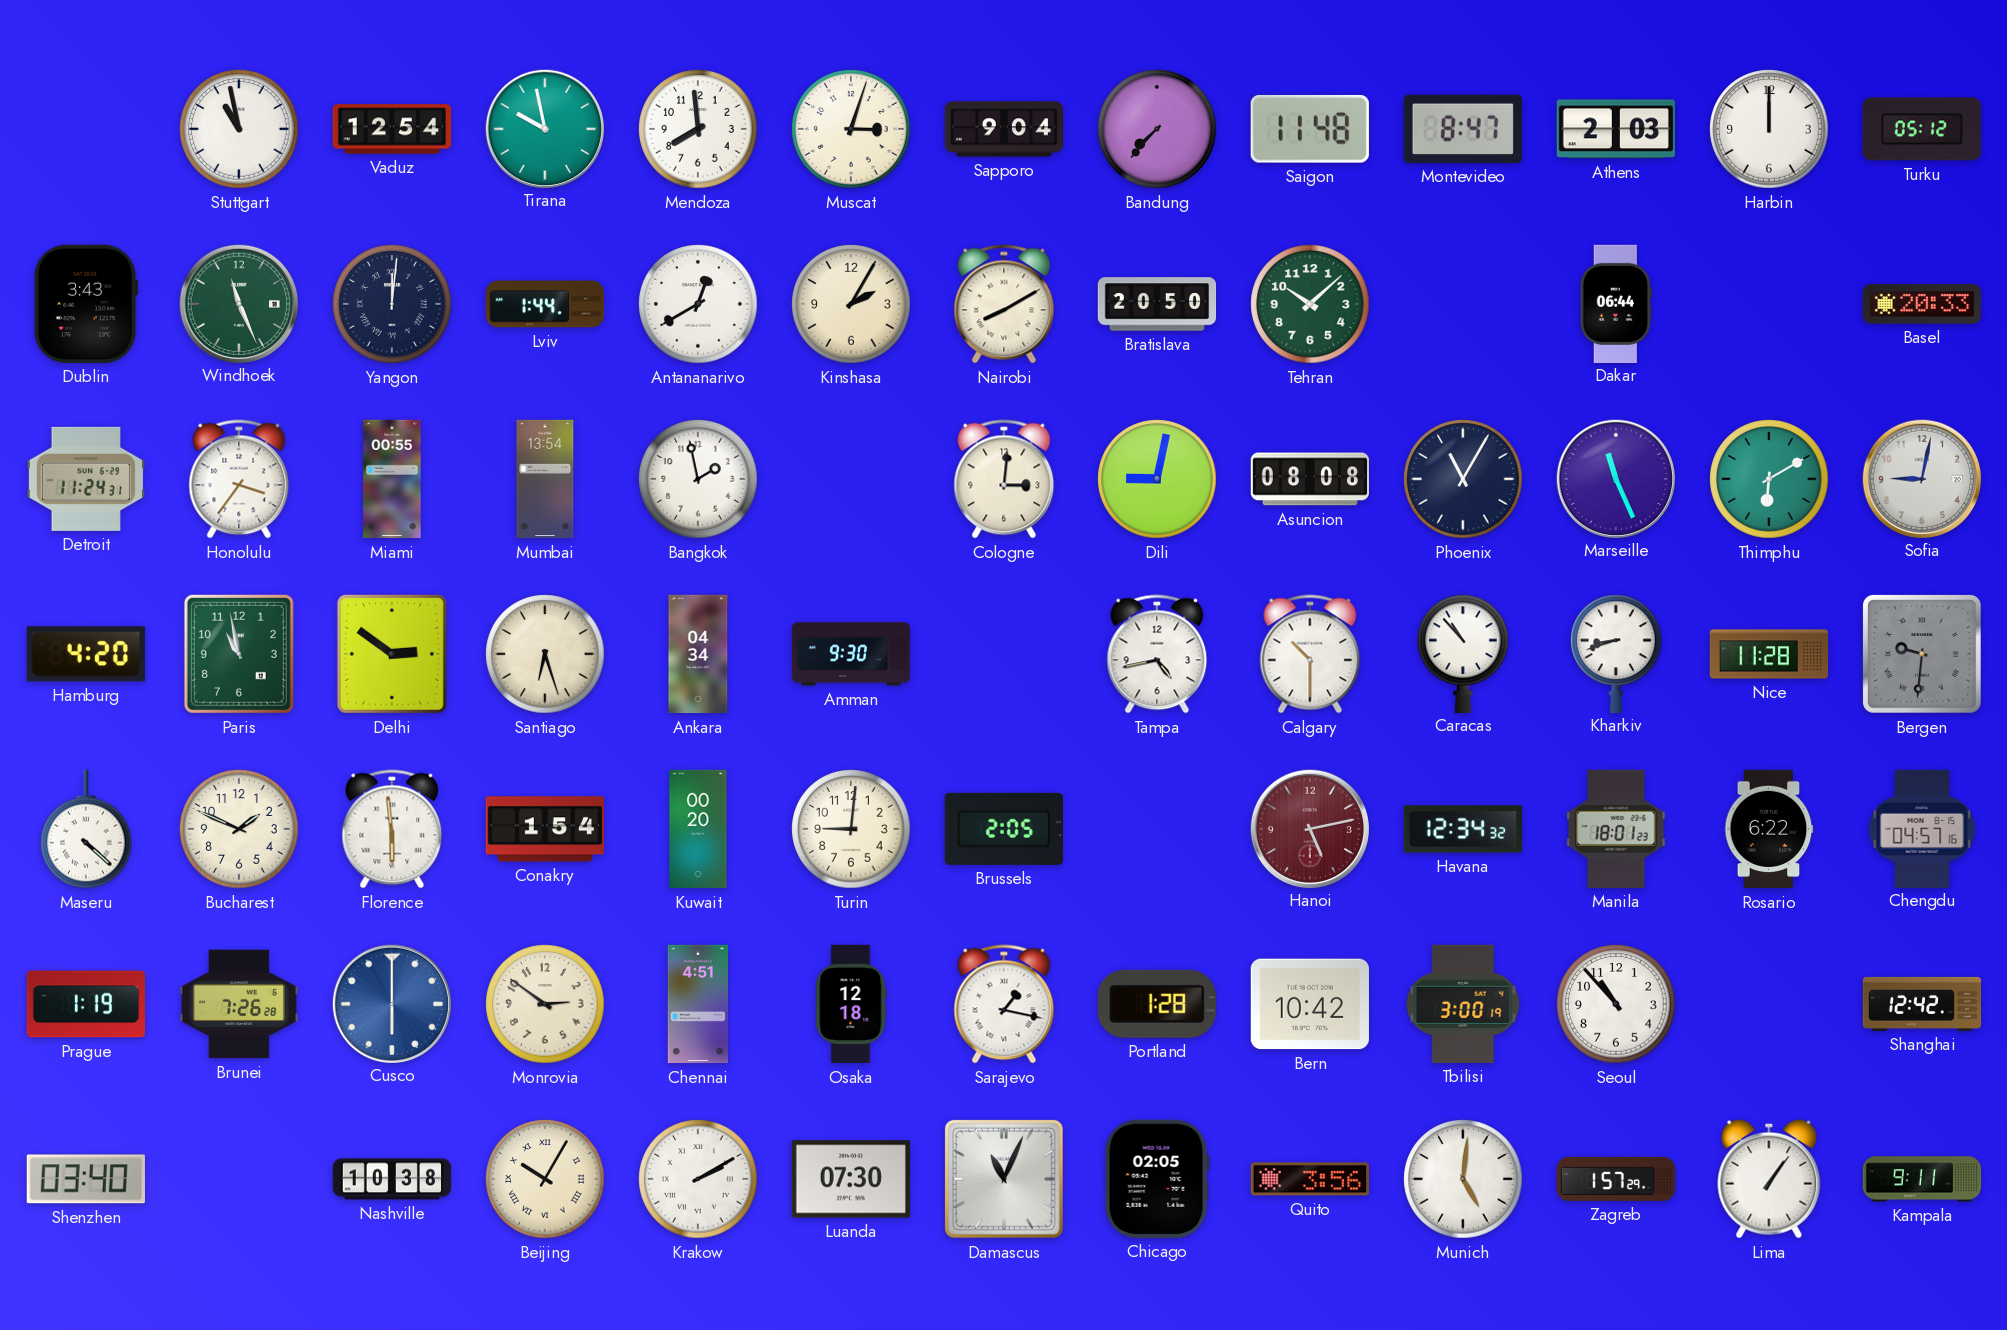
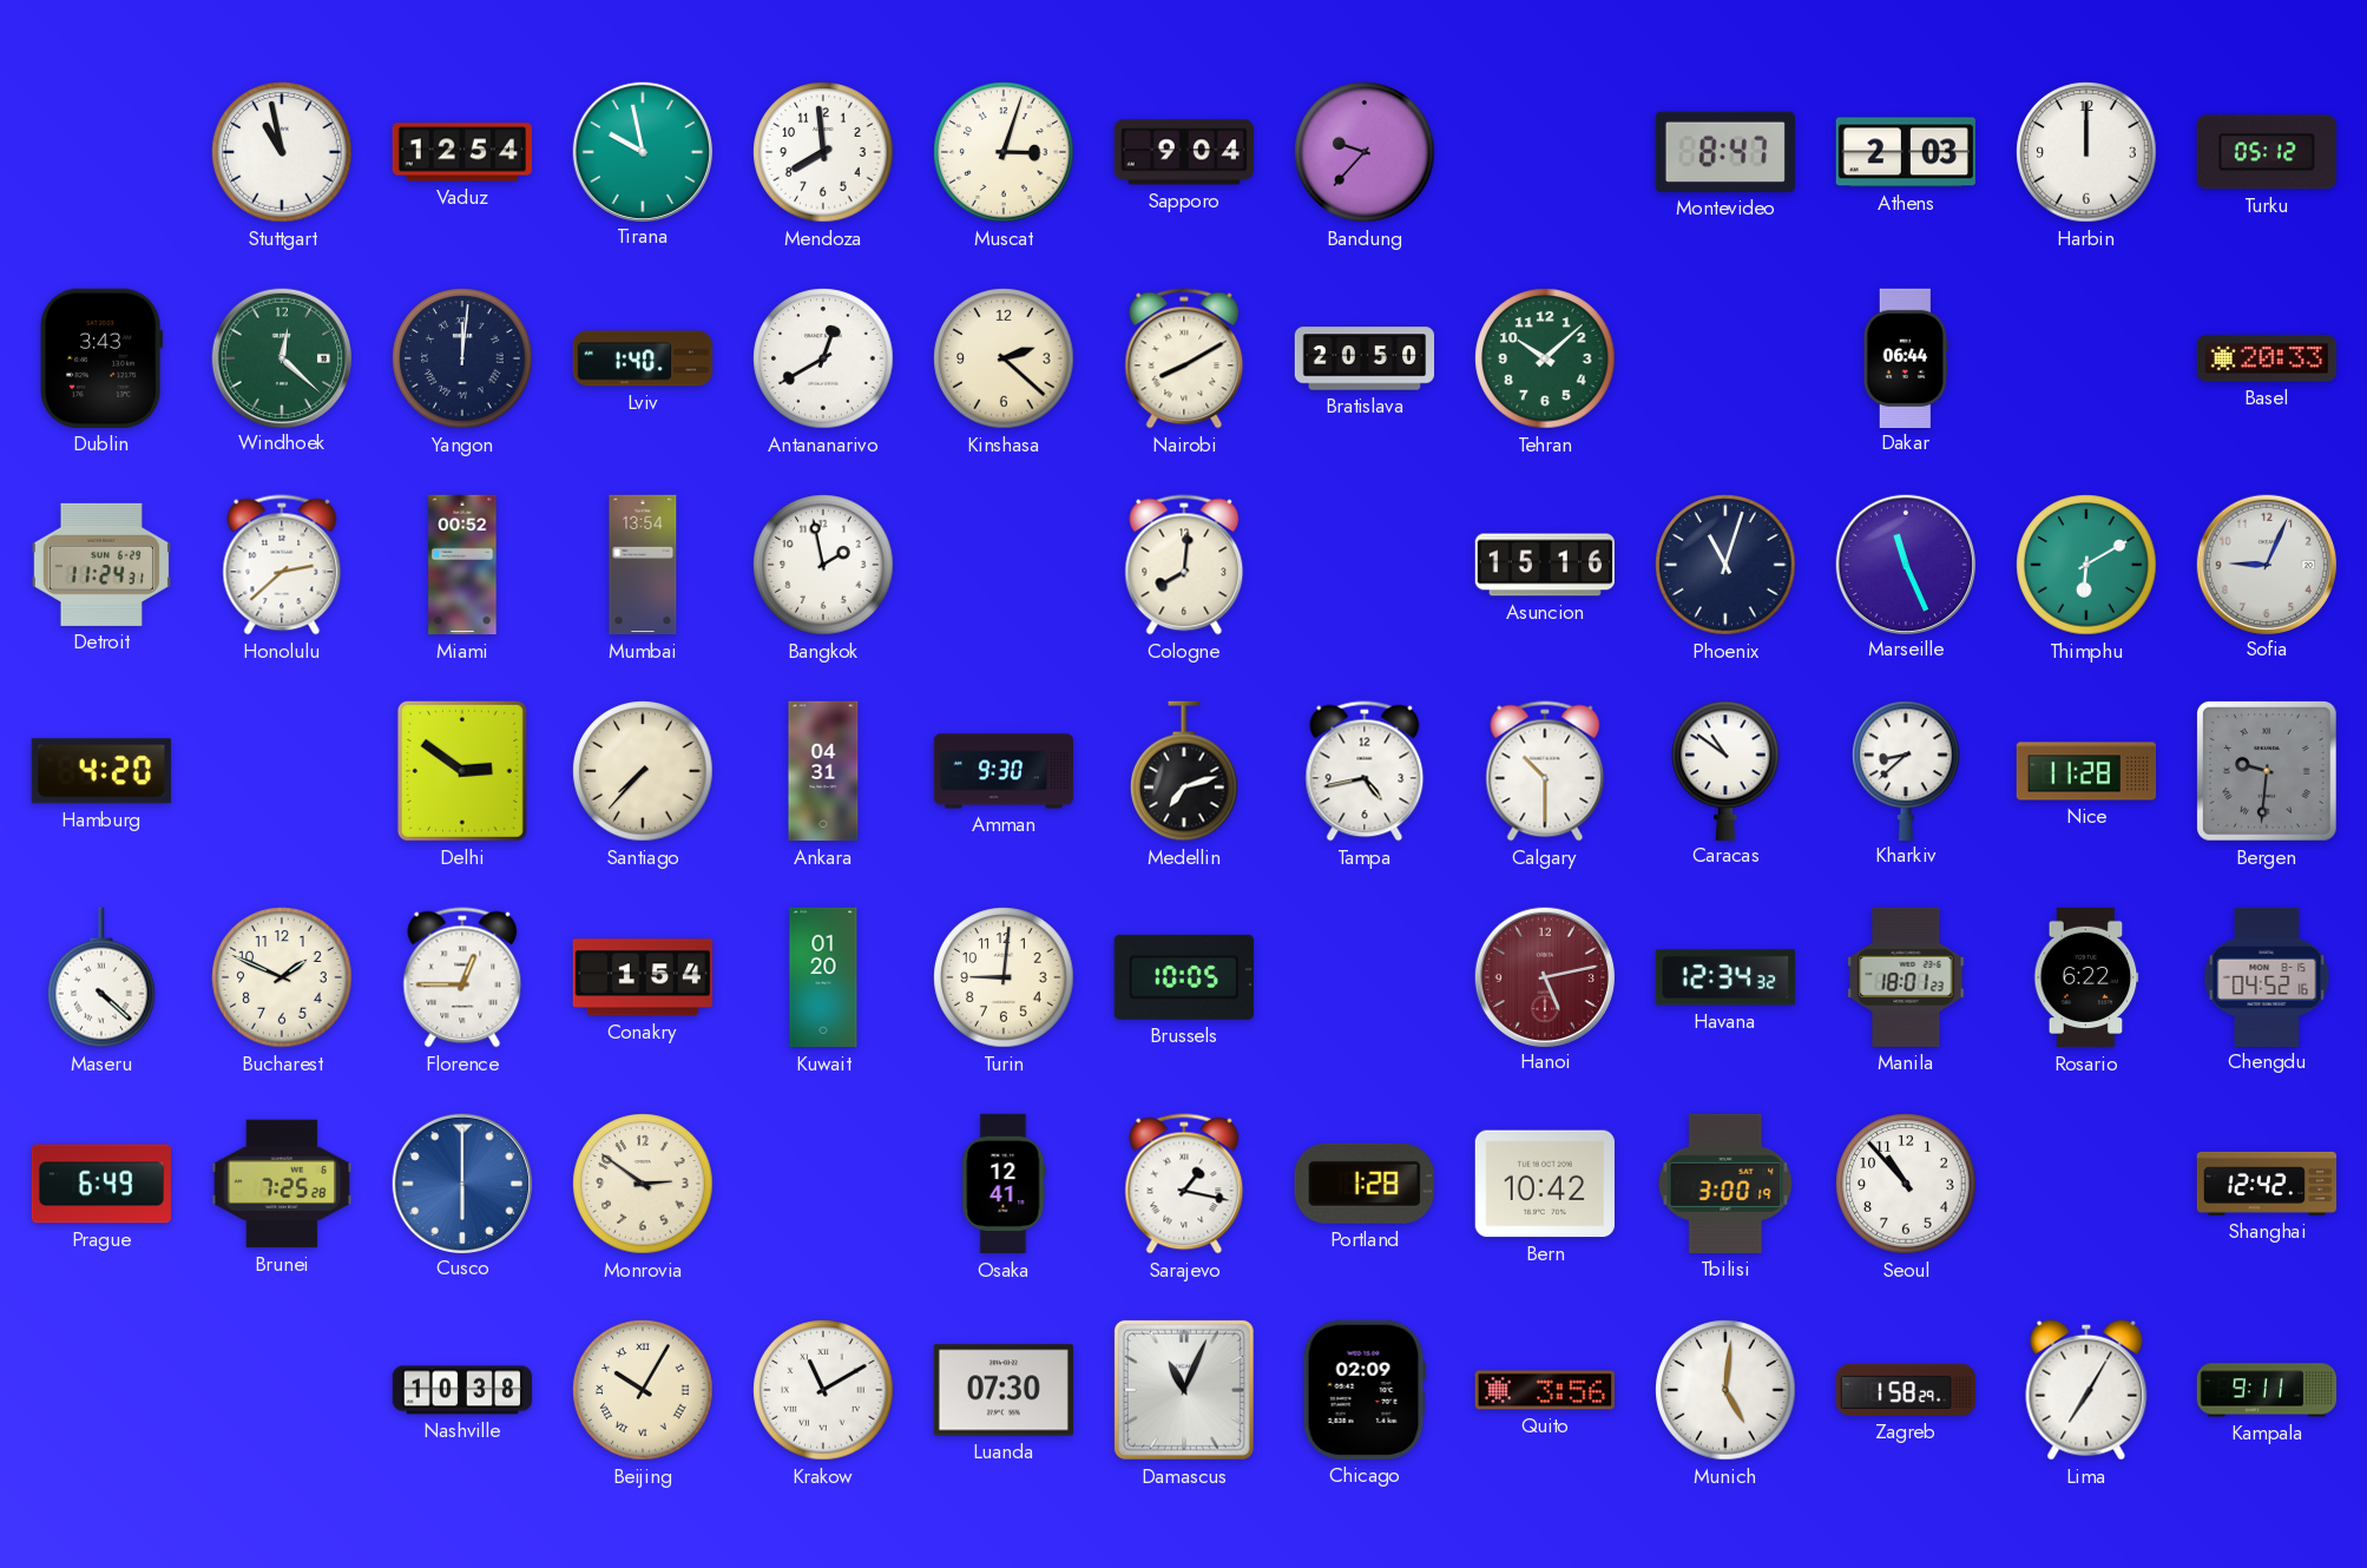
Bandung: 7:37 -> 9:37
Saigon: 11:48 -> none
Windhoek: 11:26 -> 12:22
Lviv: 1:44 -> 1:40
Kinshasa: 2:05 -> 2:22
Honolulu: 3:36 -> 2:38
Miami: 00:55 -> 00:52
Cologne: 3:01 -> 8:01
Dili: 9:02 -> none
Asuncion: 08:08 -> 15:16
Phoenix: 11:05 -> 11:03
Sofia: 9:02 -> 9:04
Paris: 10:58 -> none
Santiago: 6:27 -> 7:37
Ankara: 04:34 -> 04:31
Medellin: none -> 7:12
Caracas: 10:53 -> 10:51
Kharkiv: 8:42 -> 8:38
Florence: 5:59 -> 12:45
Kuwait: 00:20 -> 01:20
Brussels: 2:05 -> 10:05
Chengdu: 04:57 -> 04:52
Prague: 1:19 -> 6:49
Brunei: 7:26 -> 7:25
Chennai: 4:51 -> none
Osaka: 12:18 -> 12:41
Shenzhen: 03:40 -> none
Krakow: 2:10 -> 11:10
Chicago: 02:05 -> 02:09
Zagreb: 1:57 -> 1:58
Lima: 1:06 -> 7:05
